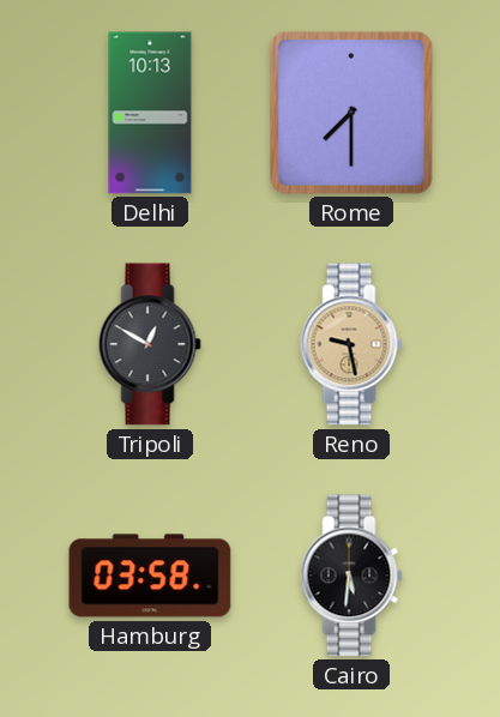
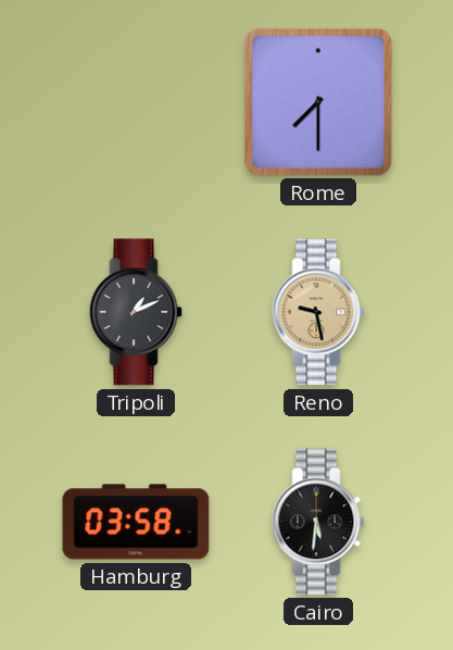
Delhi: 10:13 -> none
Tripoli: 12:50 -> 1:11
